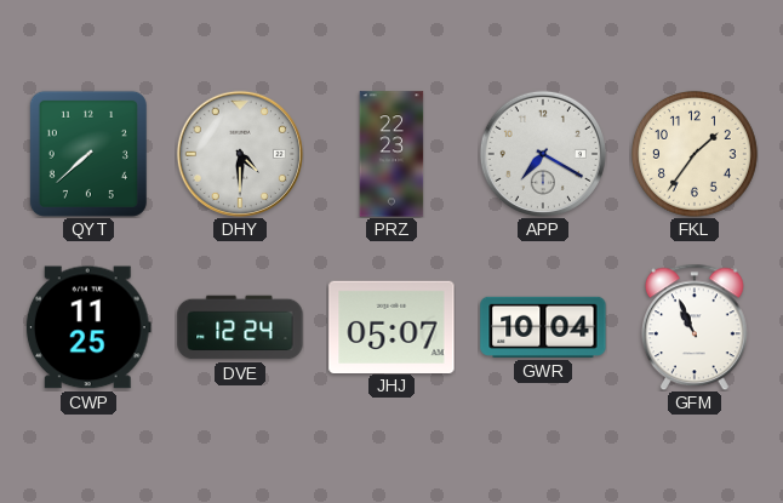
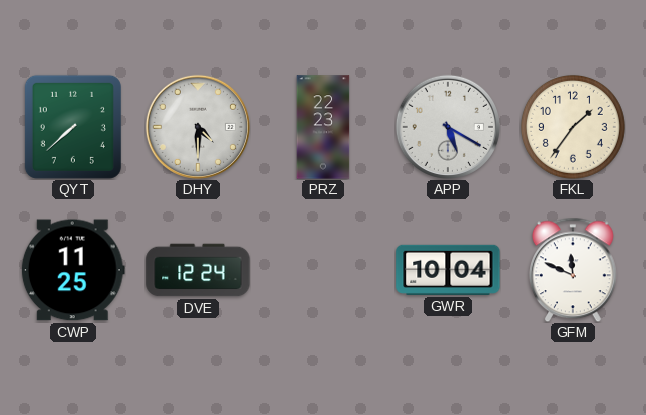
APP: 7:20 -> 5:20
JHJ: 05:07 -> none
GFM: 10:56 -> 11:49
